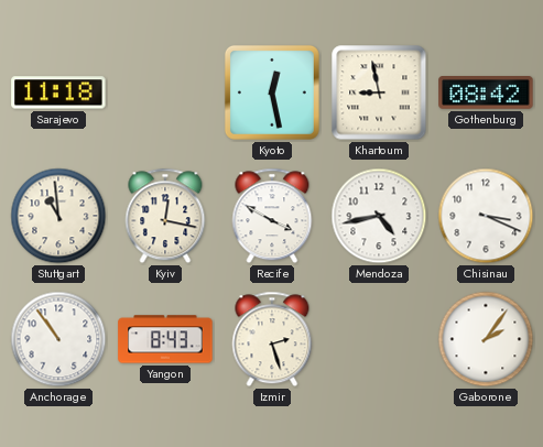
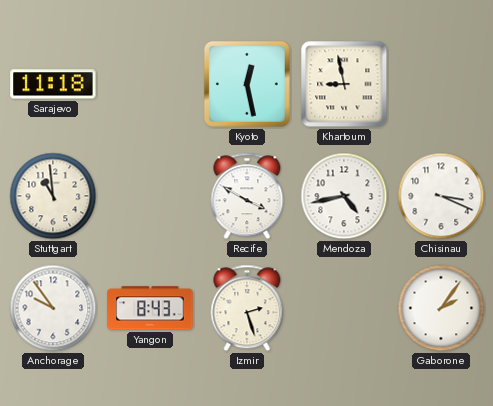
Gothenburg: 08:42 -> none
Kyiv: 12:17 -> none
Anchorage: 10:54 -> 9:54
